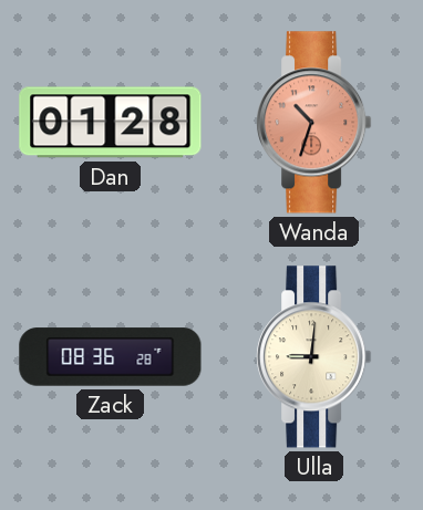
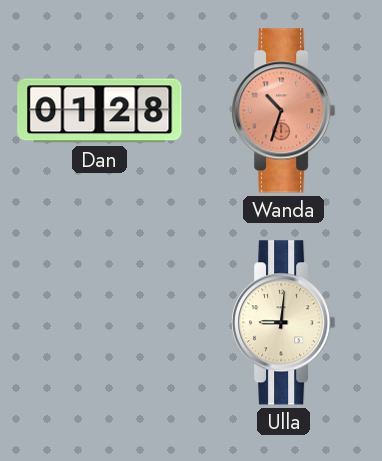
Zack: 08:36 -> none
